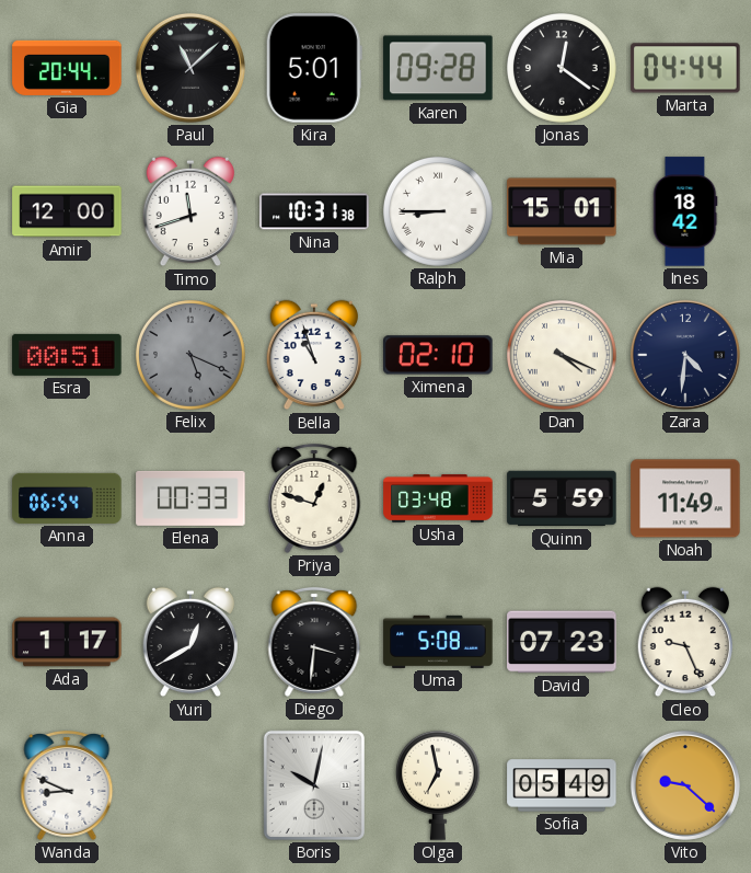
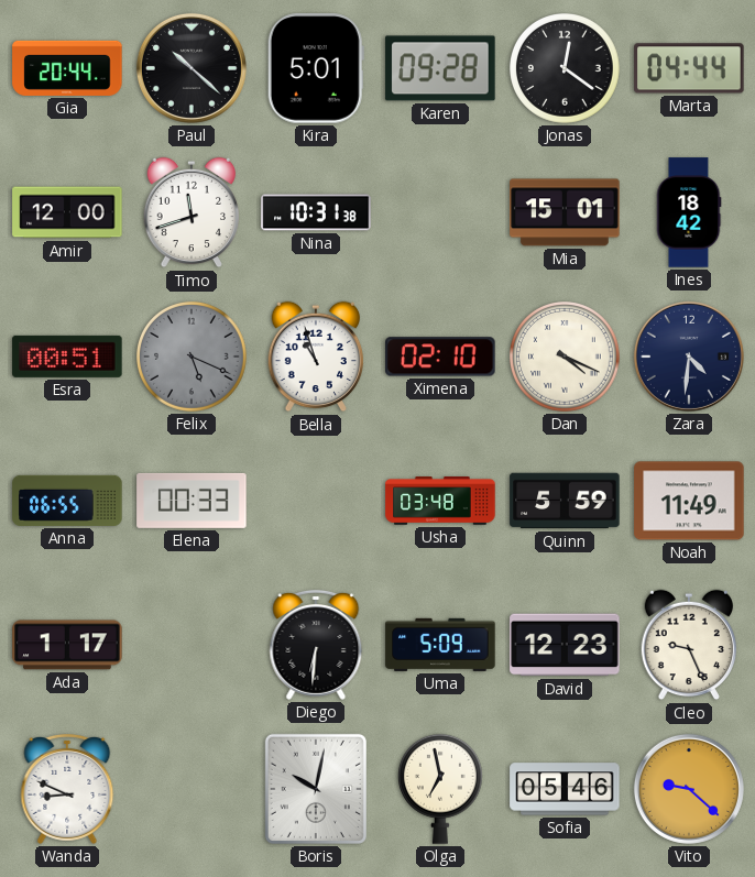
Paul: 11:08 -> 10:22
Ralph: 8:45 -> none
Anna: 06:54 -> 06:55
Priya: 12:48 -> none
Yuri: 12:40 -> none
Diego: 3:31 -> 6:31
Uma: 5:08 -> 5:09
David: 07:23 -> 12:23
Sofia: 05:49 -> 05:46
